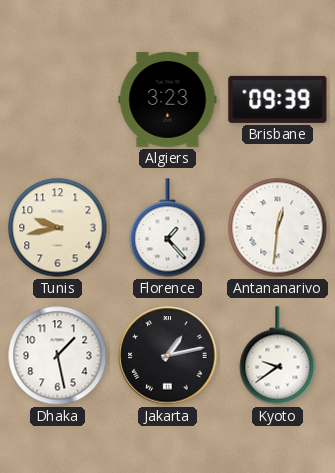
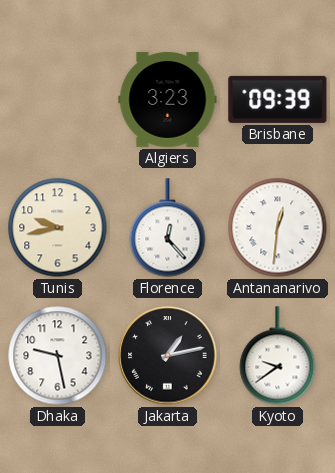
Florence: 1:23 -> 12:23
Dhaka: 1:28 -> 9:28
